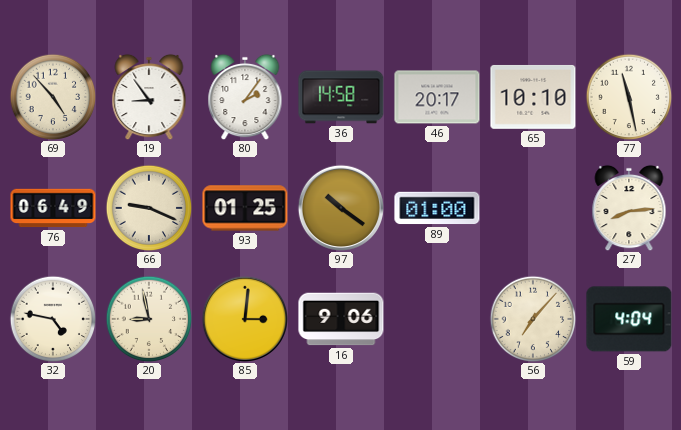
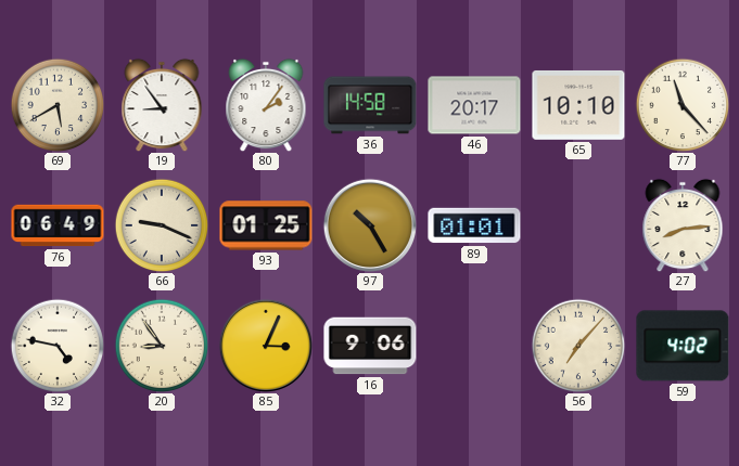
69: 4:53 -> 5:40
77: 11:28 -> 11:23
97: 10:21 -> 10:25
89: 01:00 -> 01:01
20: 8:58 -> 8:54
85: 3:01 -> 3:04
59: 4:04 -> 4:02
